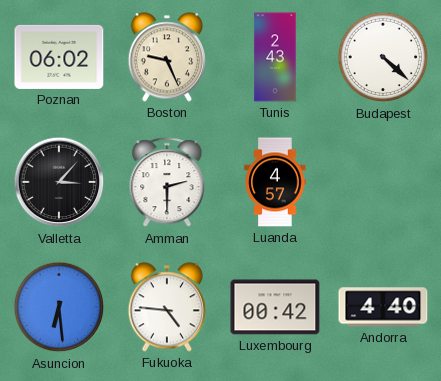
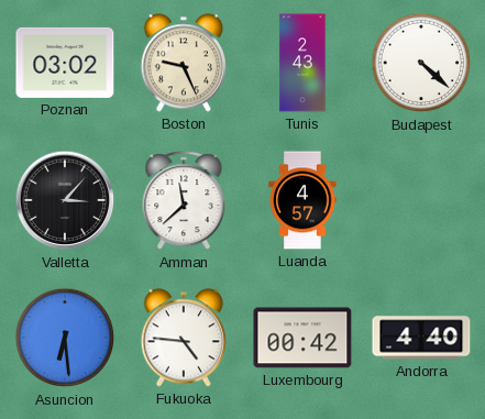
Poznan: 06:02 -> 03:02
Amman: 2:30 -> 11:38
